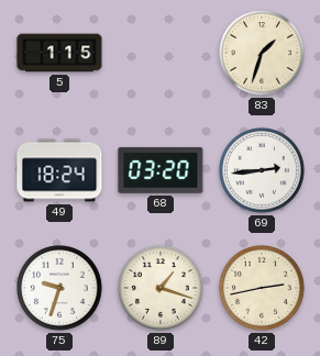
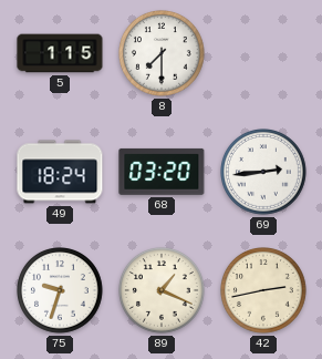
8: none -> 7:30
83: 1:33 -> none
89: 1:18 -> 1:19
